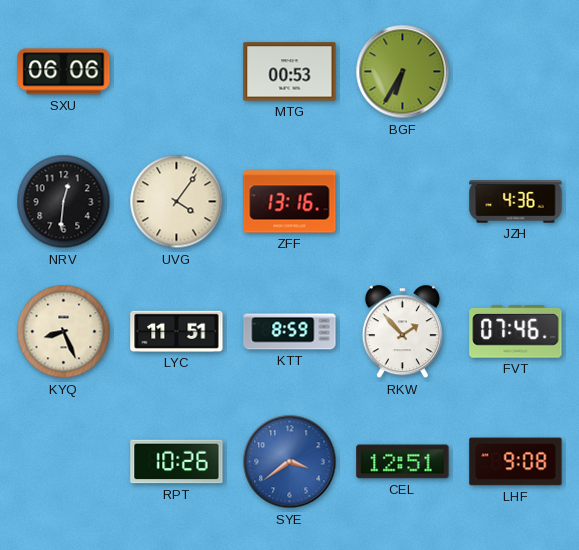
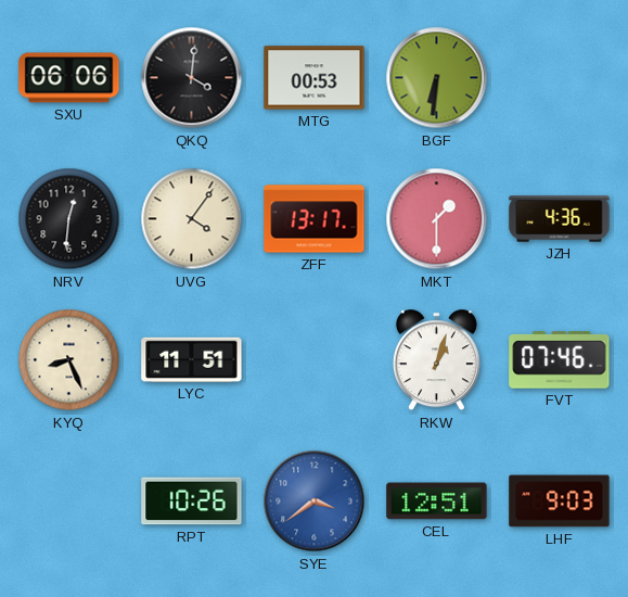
QKQ: none -> 4:01
BGF: 6:35 -> 6:31
ZFF: 13:16 -> 13:17
MKT: none -> 1:30
KTT: 8:59 -> none
RKW: 1:53 -> 1:03
LHF: 9:08 -> 9:03
